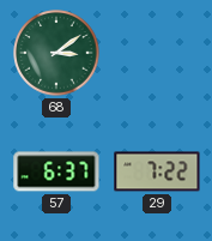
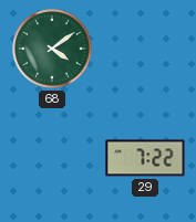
68: 3:09 -> 4:09
57: 6:37 -> none
